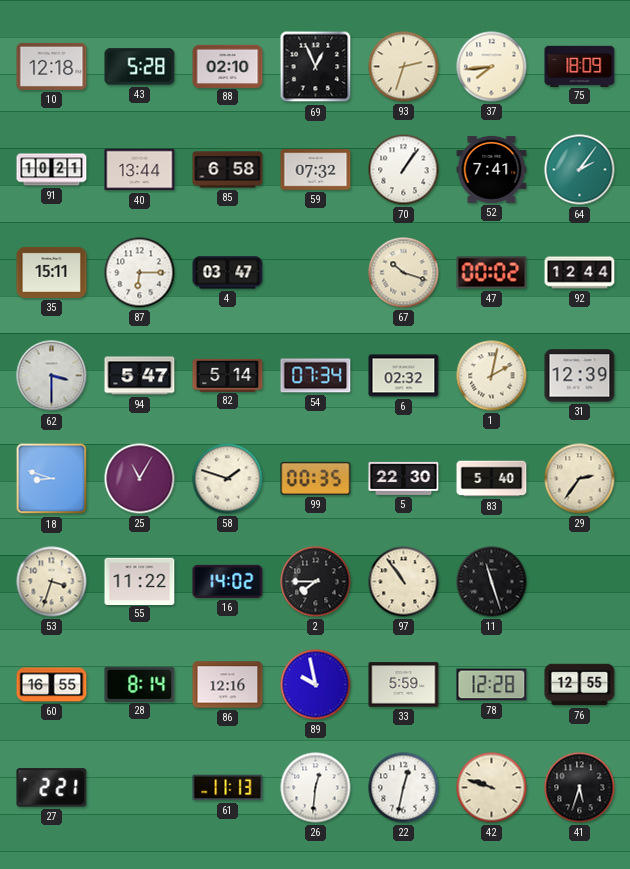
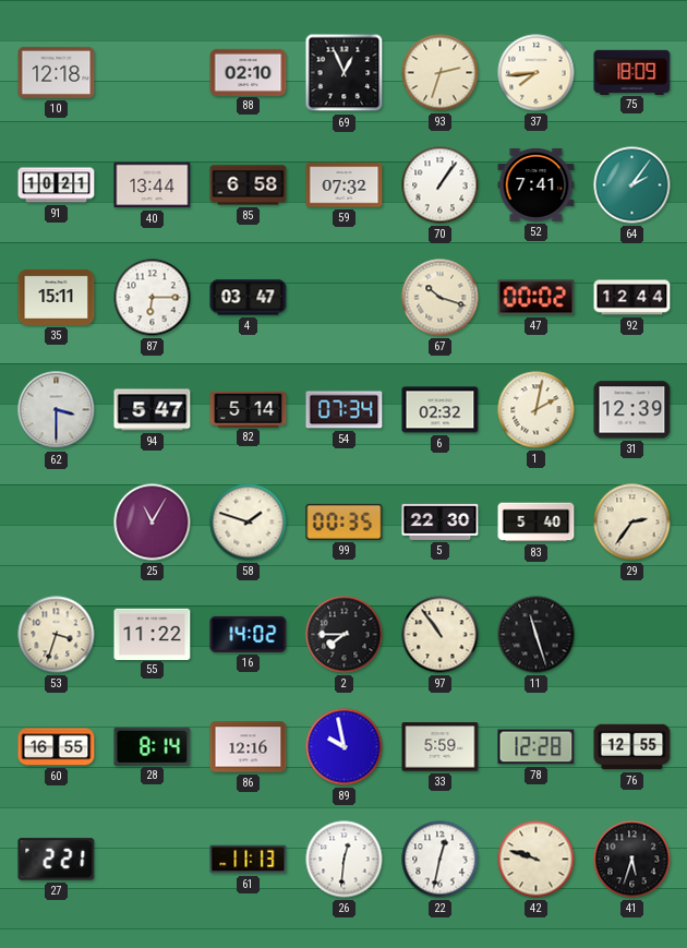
43: 5:28 -> none
18: 8:48 -> none
